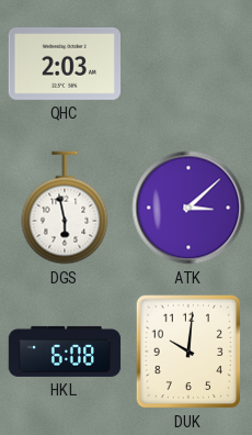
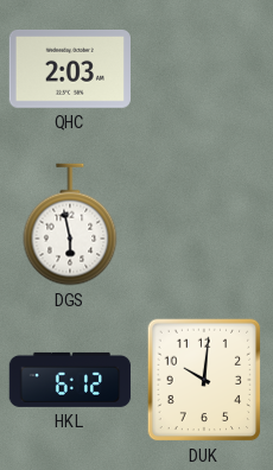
ATK: 3:08 -> none
HKL: 6:08 -> 6:12
